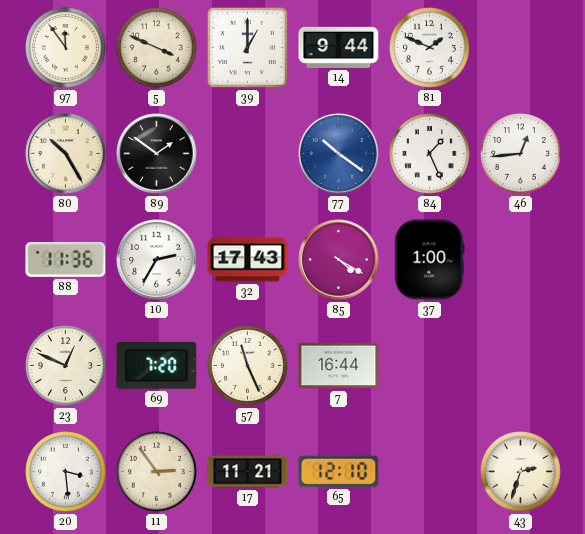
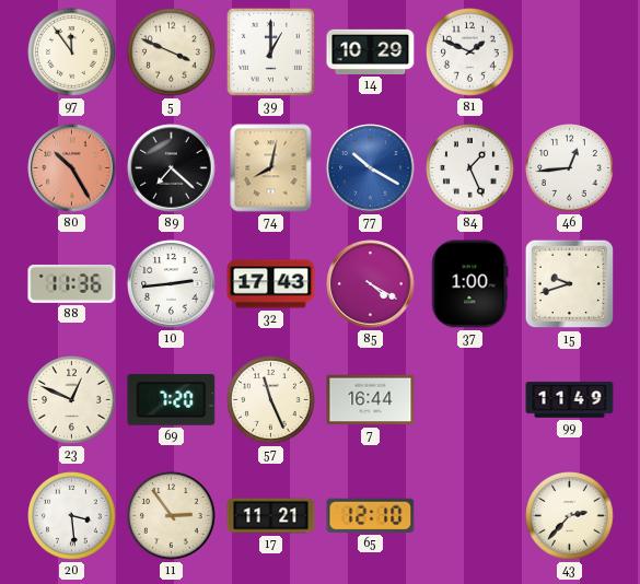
14: 9:44 -> 10:29
80 dial: cream -> salmon
89: 1:51 -> 7:22
74: none -> 8:02
77: 10:21 -> 10:20
10: 2:35 -> 2:44
15: none -> 9:42
99: none -> 11:49
43: 2:33 -> 2:37
